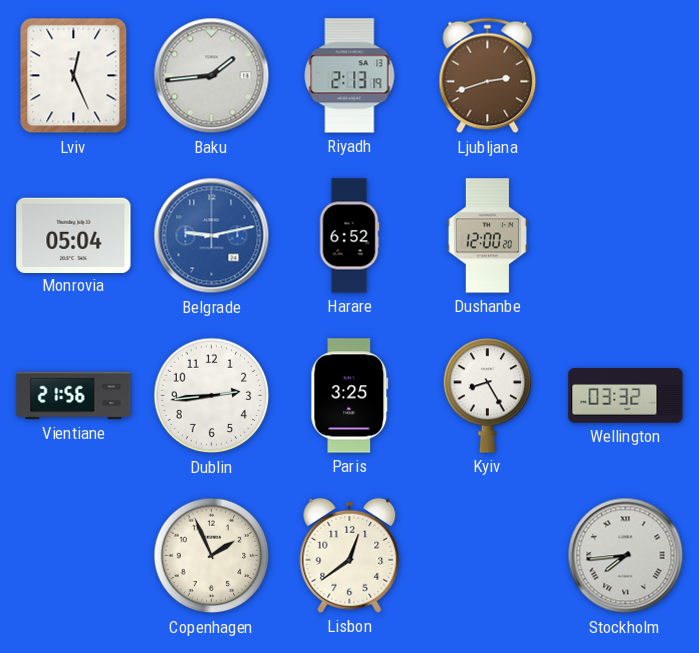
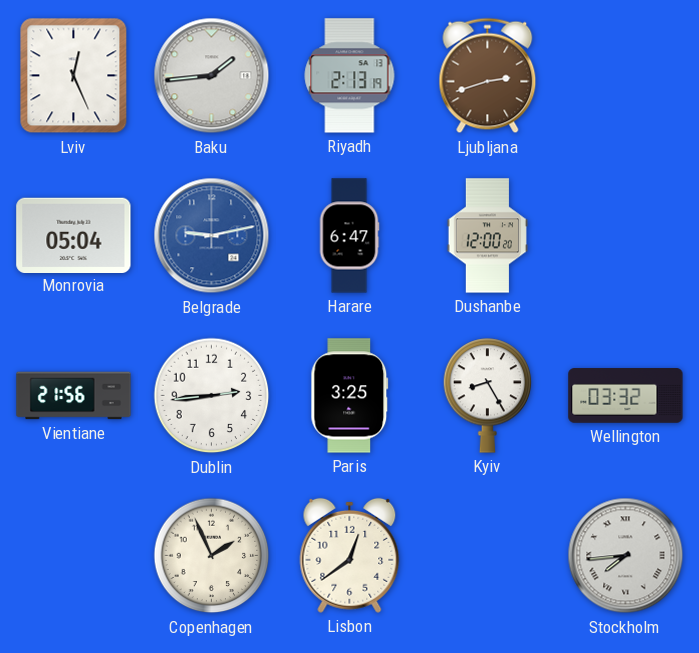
Harare: 6:52 -> 6:47
